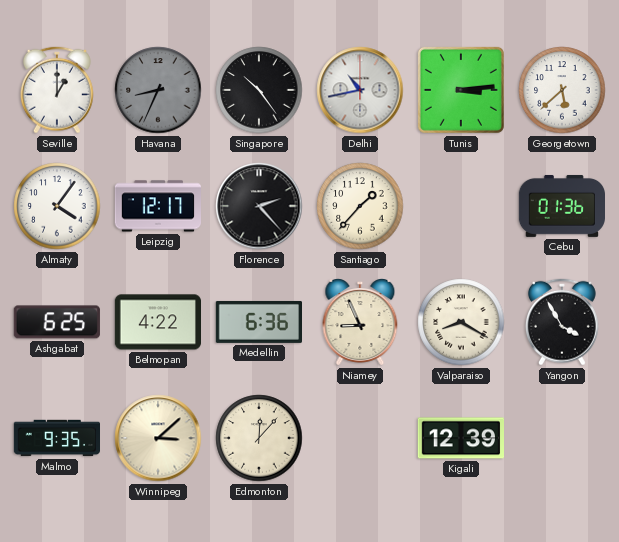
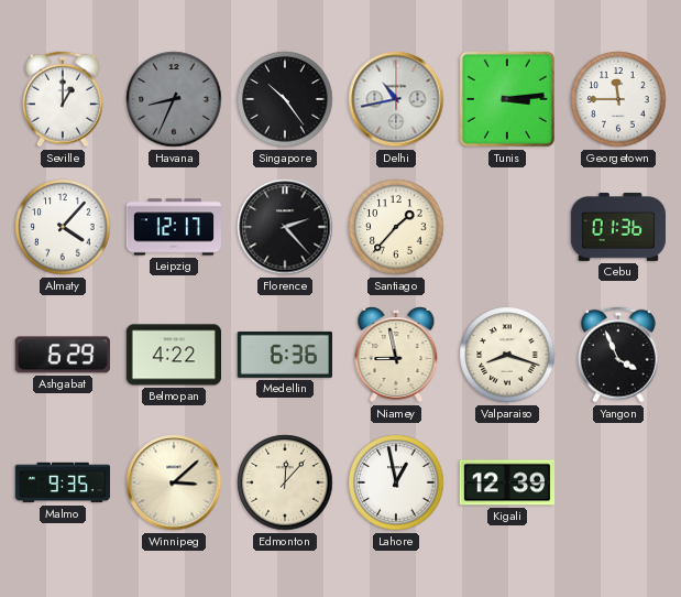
Georgetown: 5:38 -> 11:45
Almaty: 4:06 -> 4:07
Ashgabat: 6:25 -> 6:29
Niamey: 8:56 -> 8:58
Valparaiso: 8:20 -> 8:18
Yangon: 3:55 -> 3:56
Lahore: none -> 12:58
